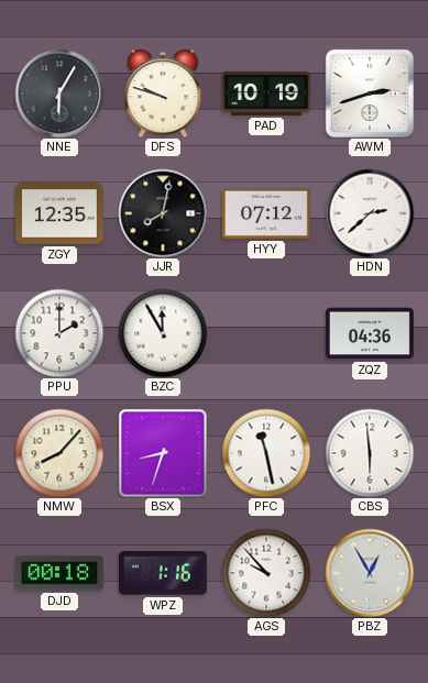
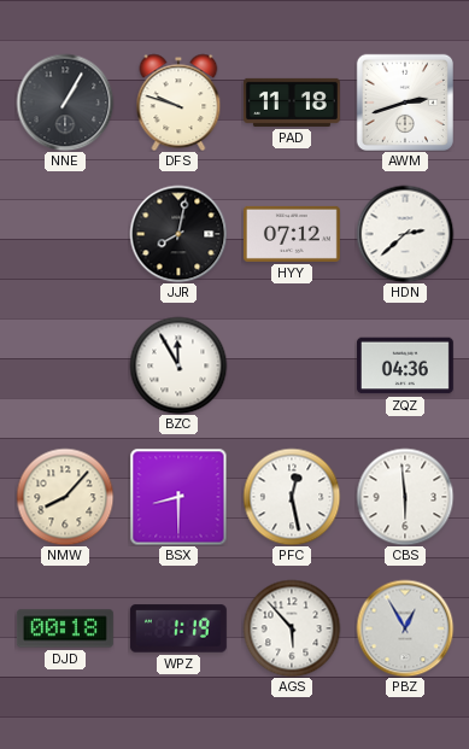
NNE: 6:05 -> 1:05
PAD: 10:19 -> 11:18
ZGY: 12:35 -> none
PPU: 2:00 -> none
BSX: 8:33 -> 8:30
PFC: 11:28 -> 12:28
WPZ: 1:16 -> 1:19
AGS: 9:53 -> 5:53
